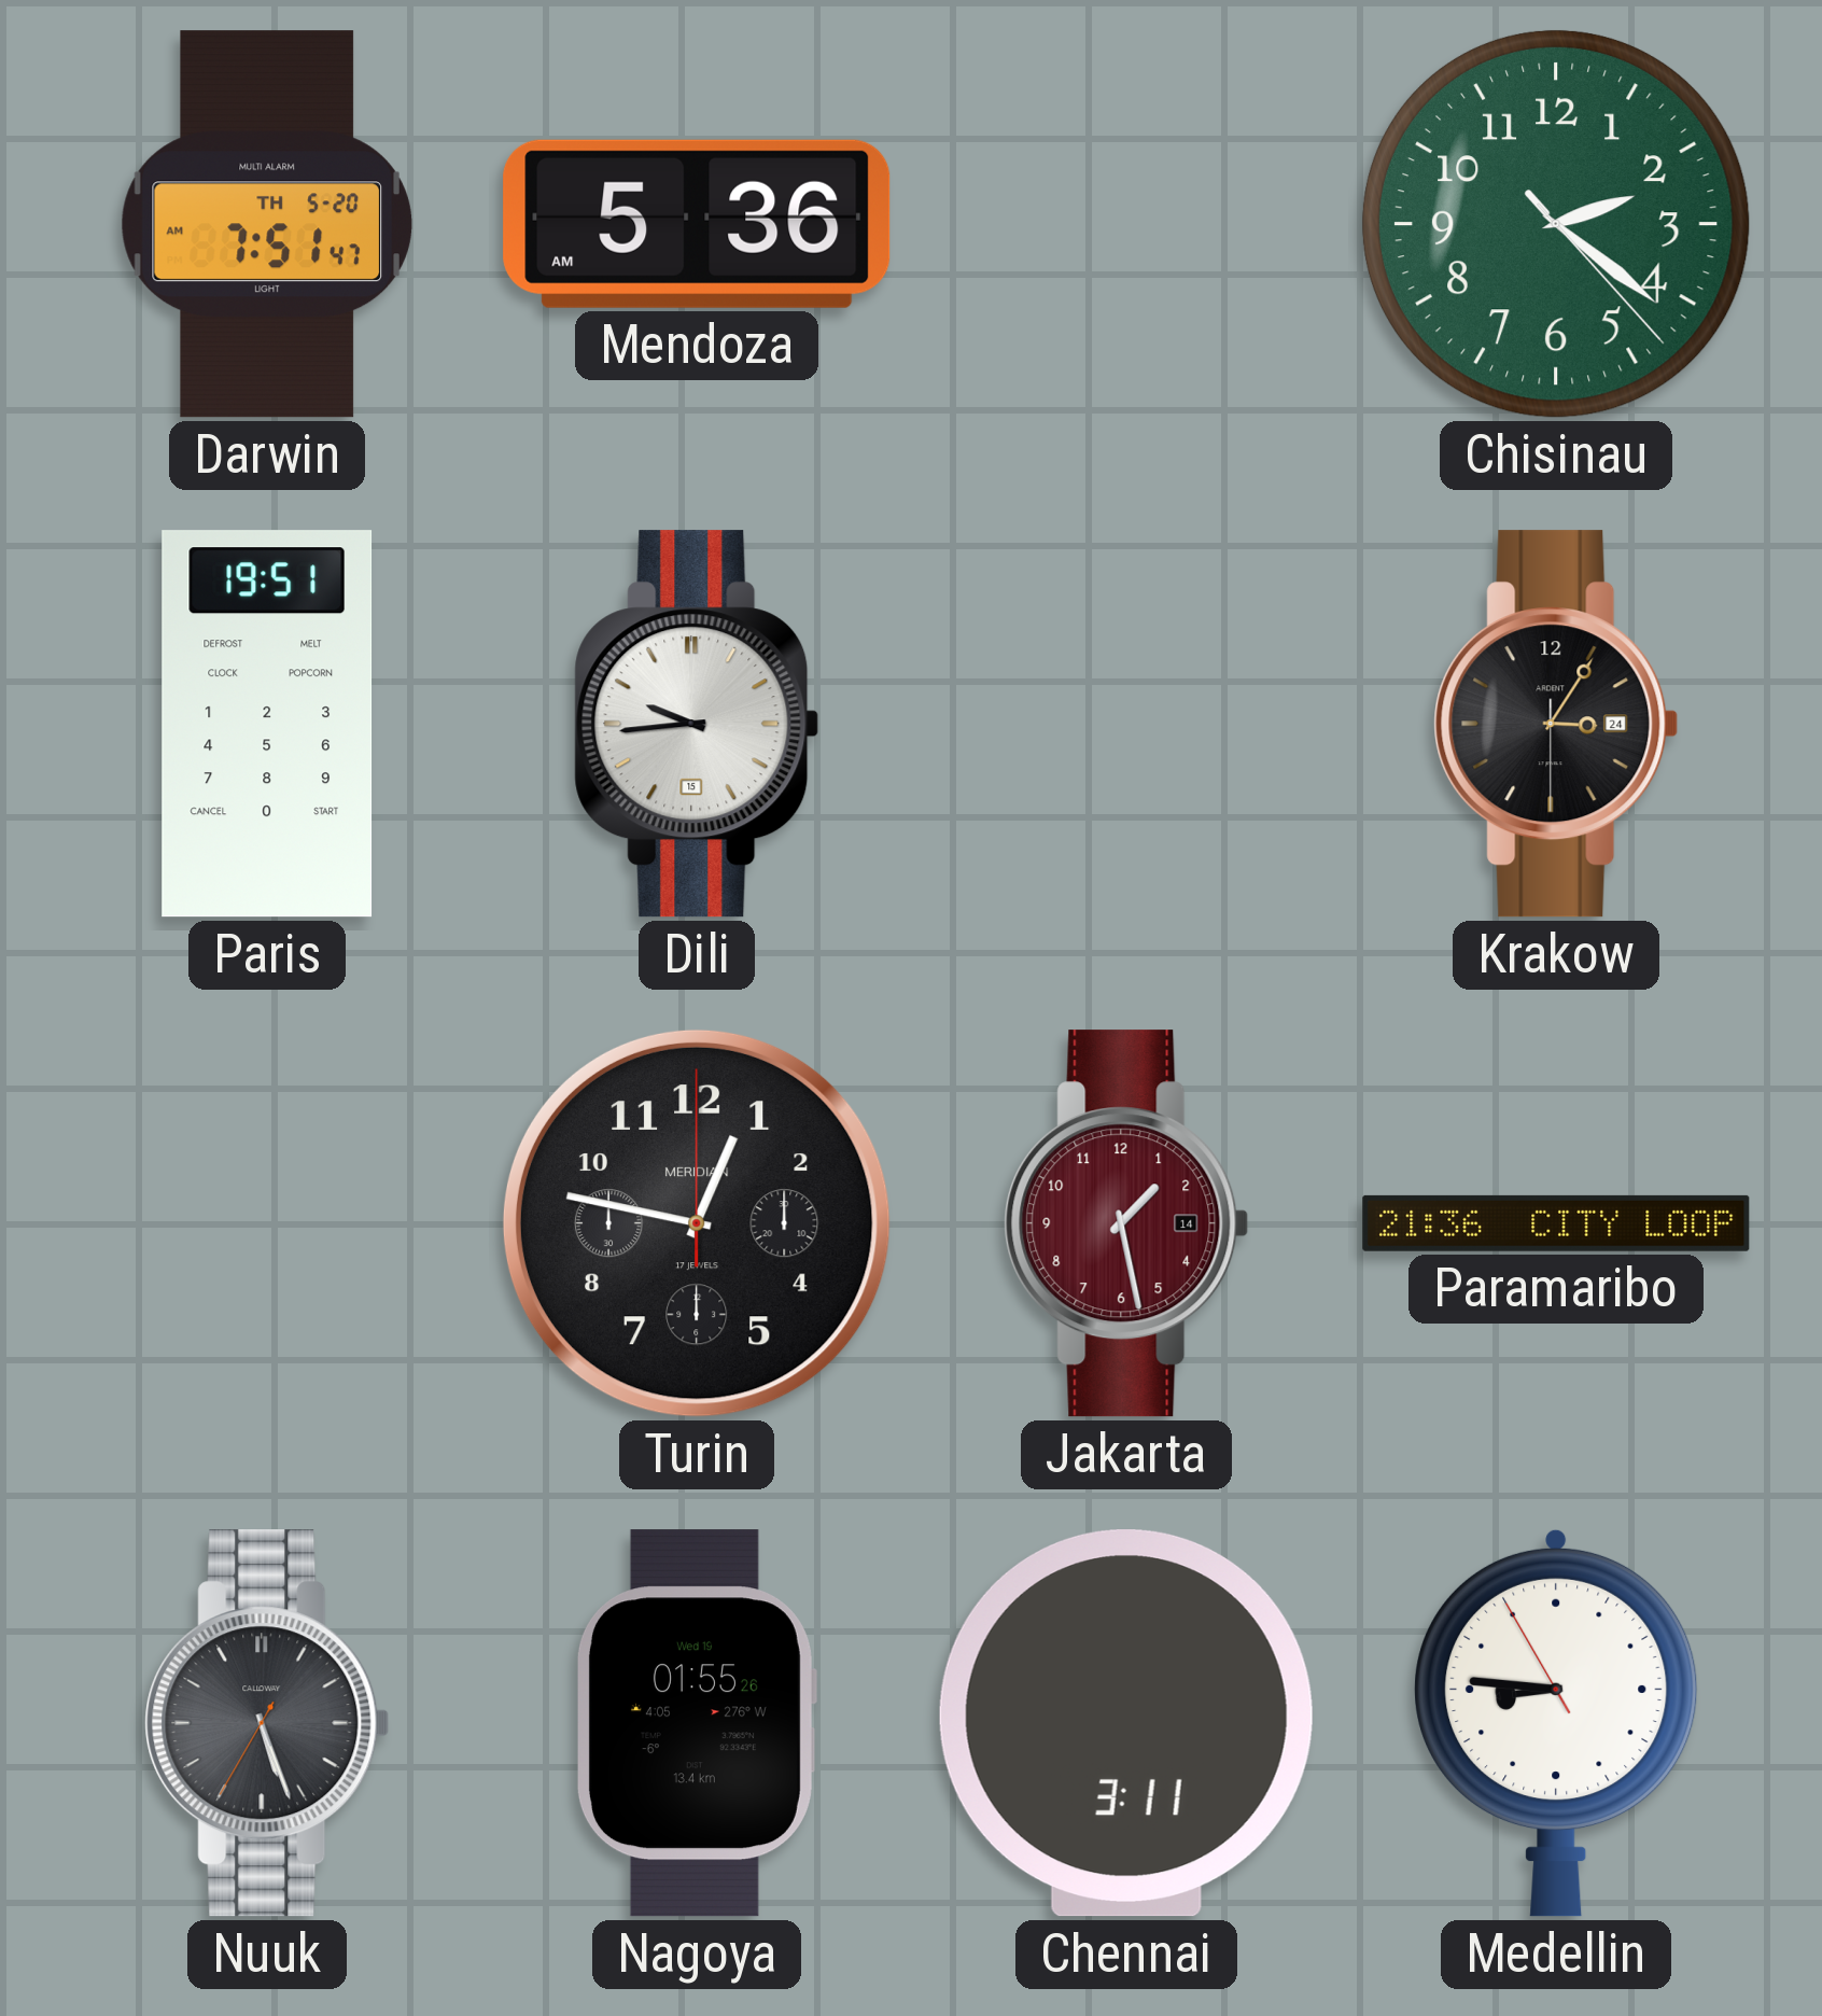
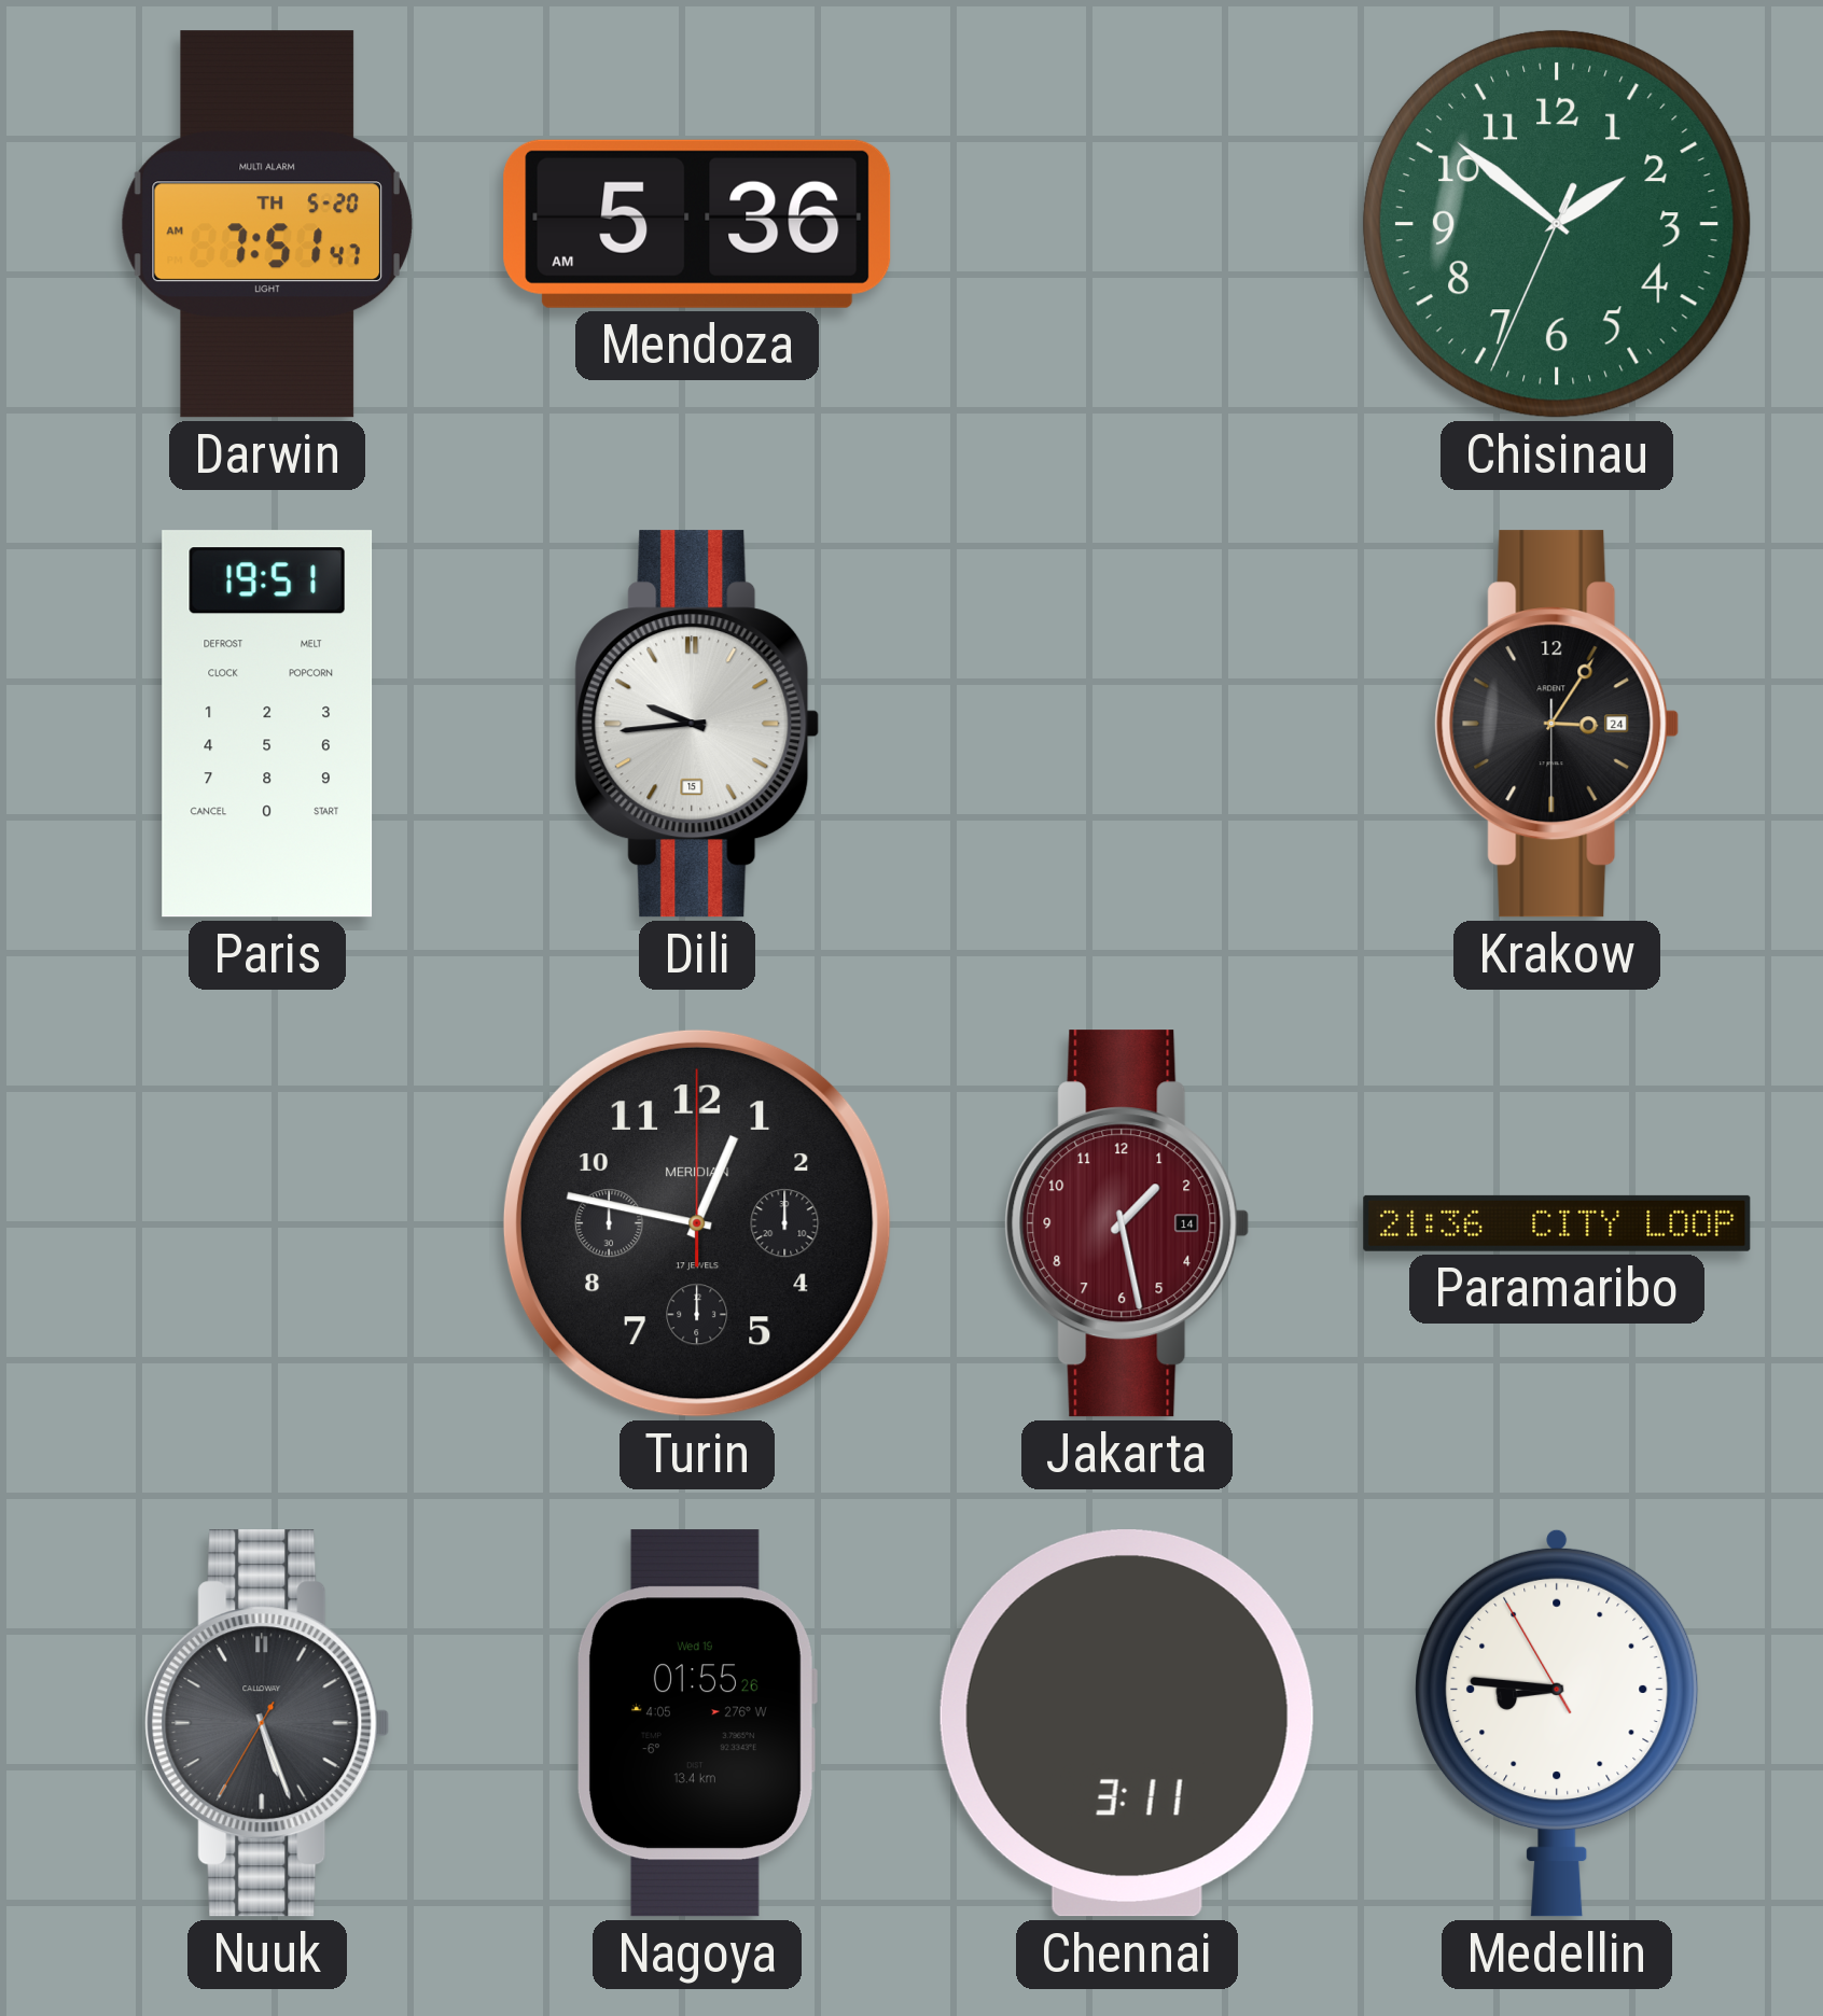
Chisinau: 2:21 -> 1:51
